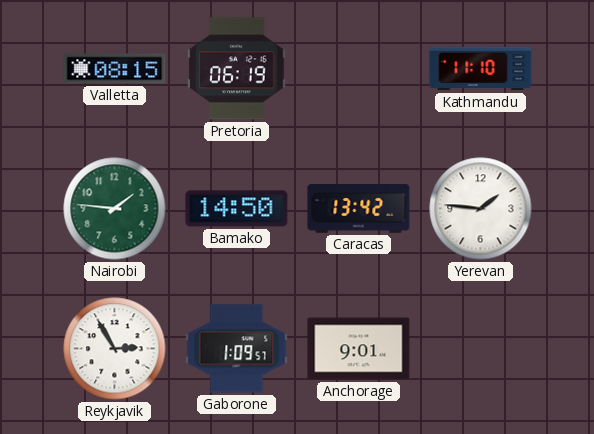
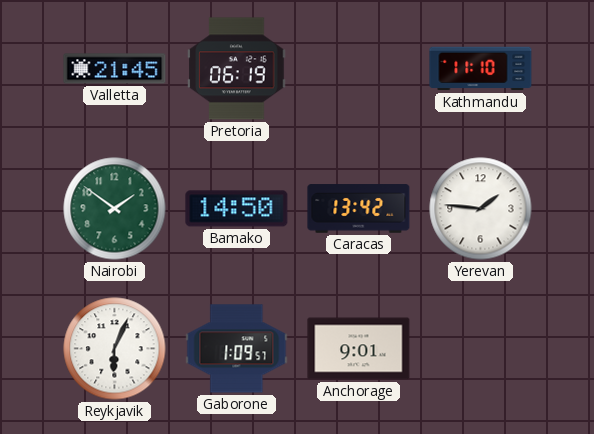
Valletta: 08:15 -> 21:45
Nairobi: 1:46 -> 1:51
Reykjavik: 2:55 -> 6:04
